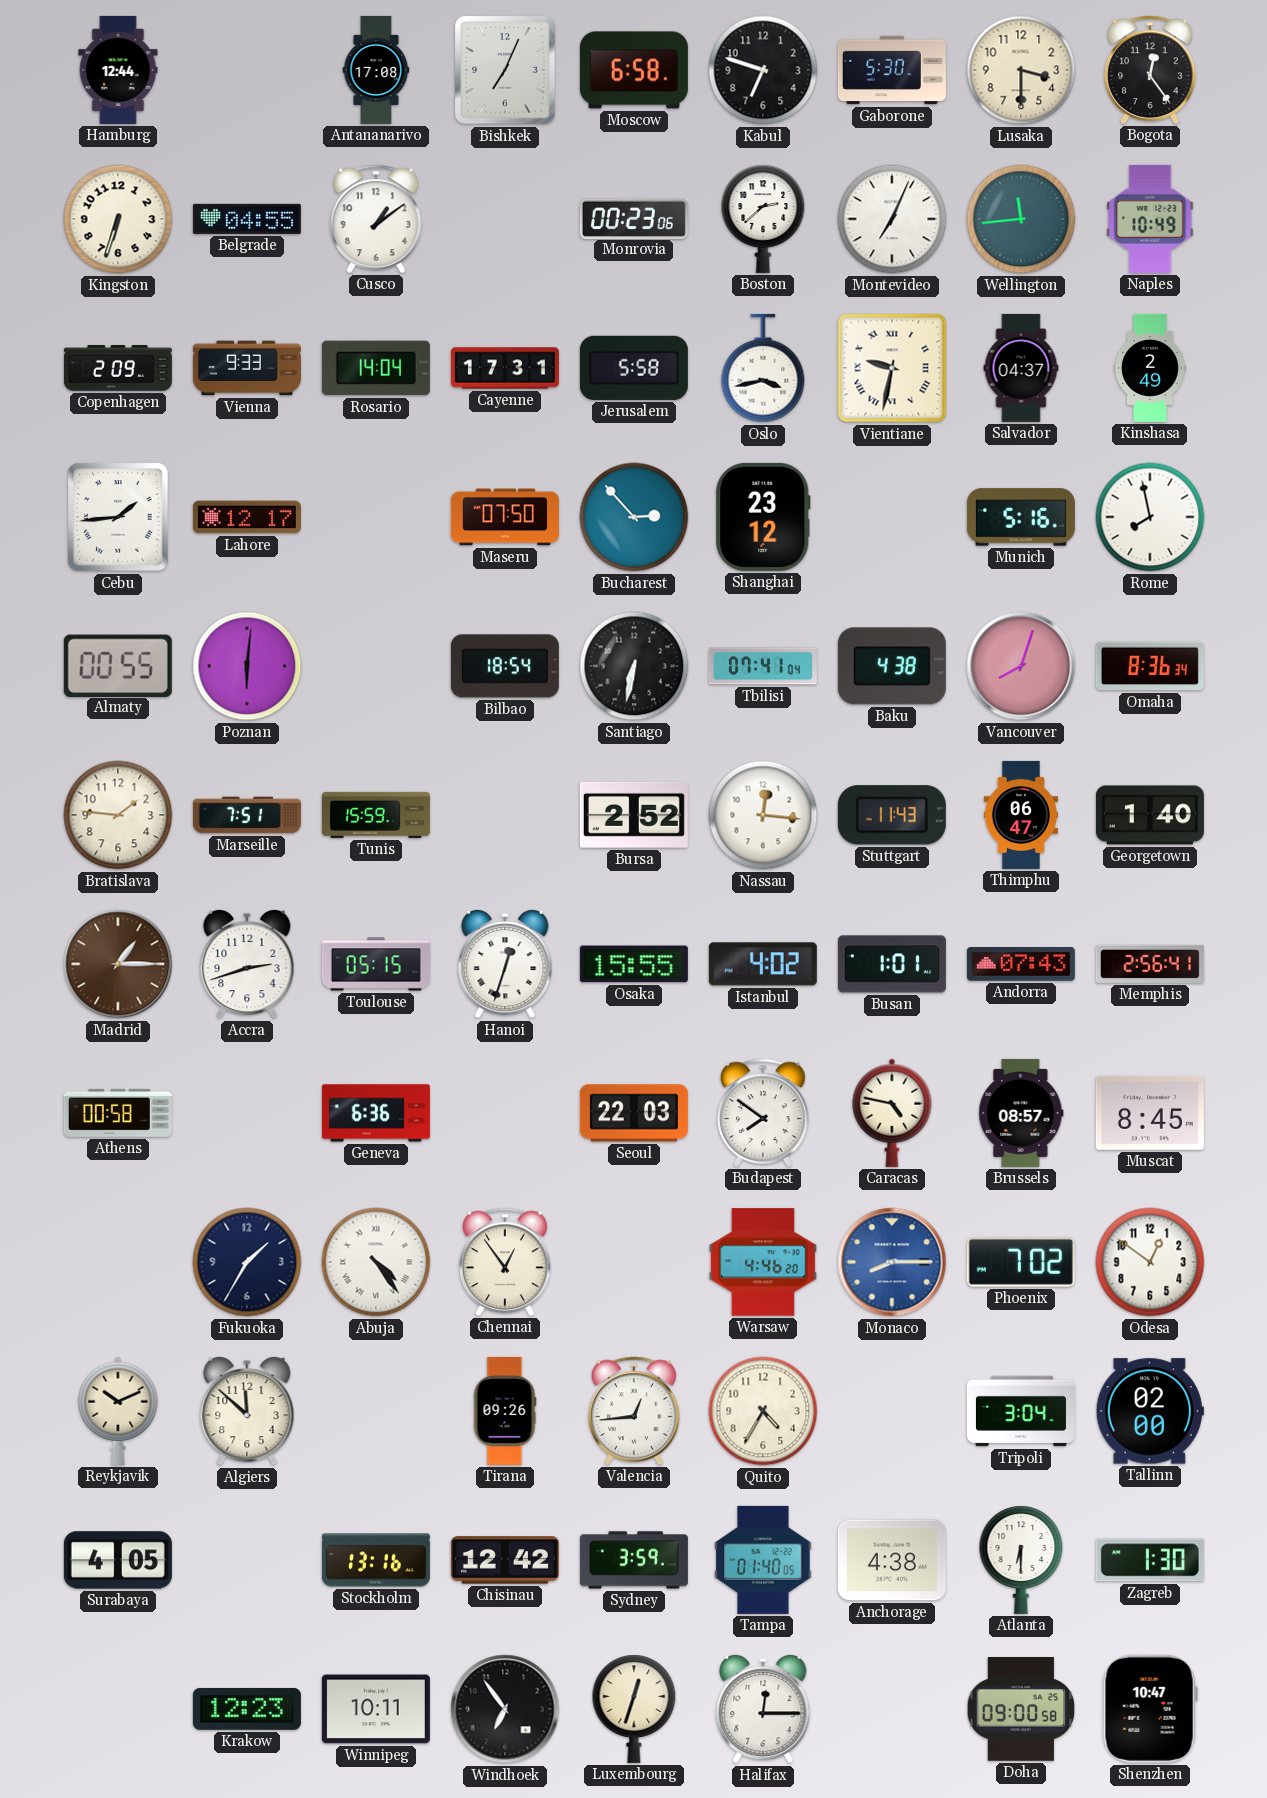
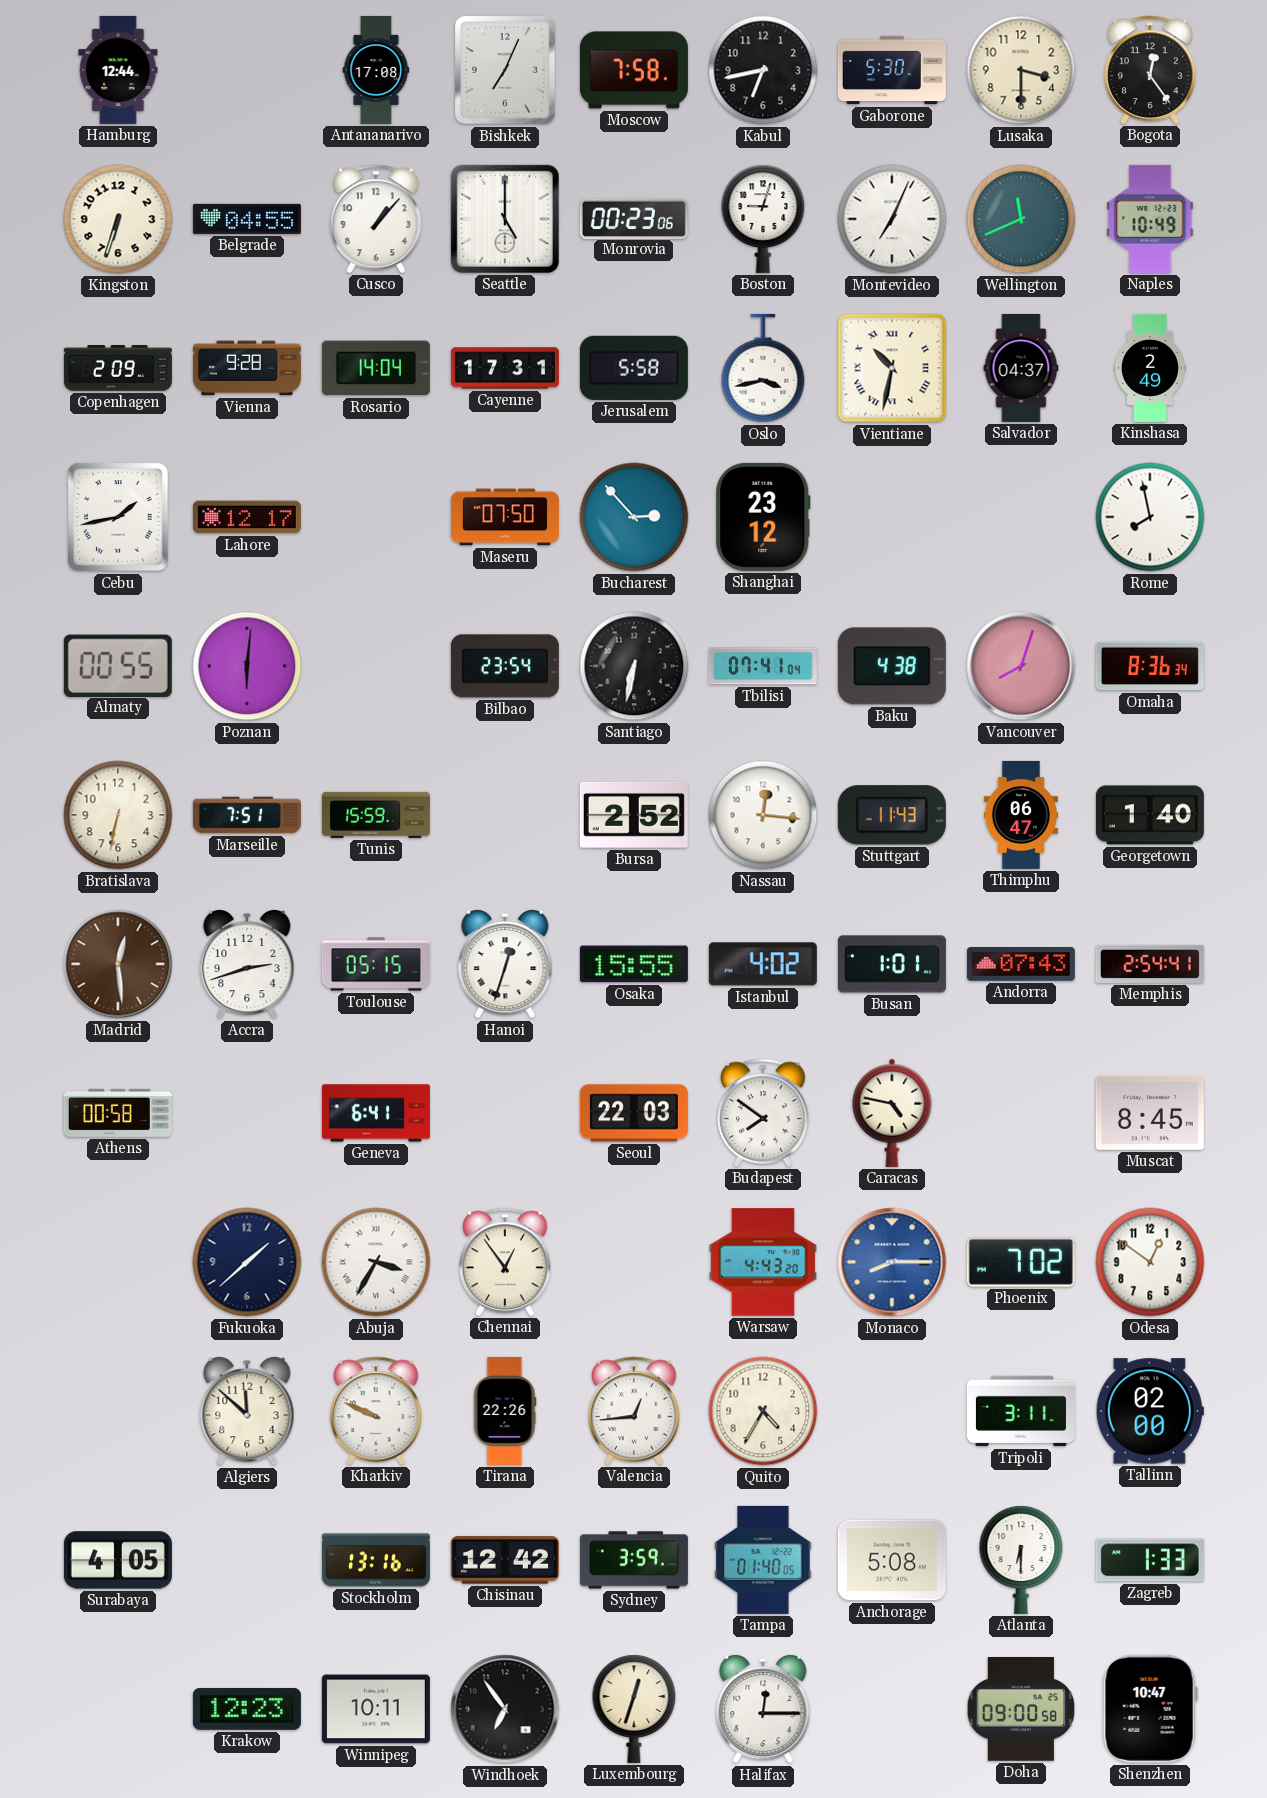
Moscow: 6:58 -> 7:58
Kabul: 6:48 -> 6:43
Cusco: 1:09 -> 1:07
Seattle: none -> 5:00
Boston: 2:38 -> 9:03
Wellington: 11:44 -> 11:41
Vienna: 9:33 -> 9:28
Vientiane: 9:32 -> 10:32
Cebu: 1:44 -> 1:43
Munich: 5:16 -> none
Bilbao: 18:54 -> 23:54
Bratislava: 1:46 -> 6:32
Madrid: 1:15 -> 12:29
Memphis: 2:56 -> 2:54
Geneva: 6:36 -> 6:41
Brussels: 08:57 -> none
Fukuoka: 1:35 -> 1:38
Abuja: 4:24 -> 3:35
Warsaw: 4:46 -> 4:43
Reykjavik: 10:11 -> none
Kharkiv: none -> 9:49
Tirana: 09:26 -> 22:26
Tripoli: 3:04 -> 3:11
Anchorage: 4:38 -> 5:08
Zagreb: 1:30 -> 1:33
